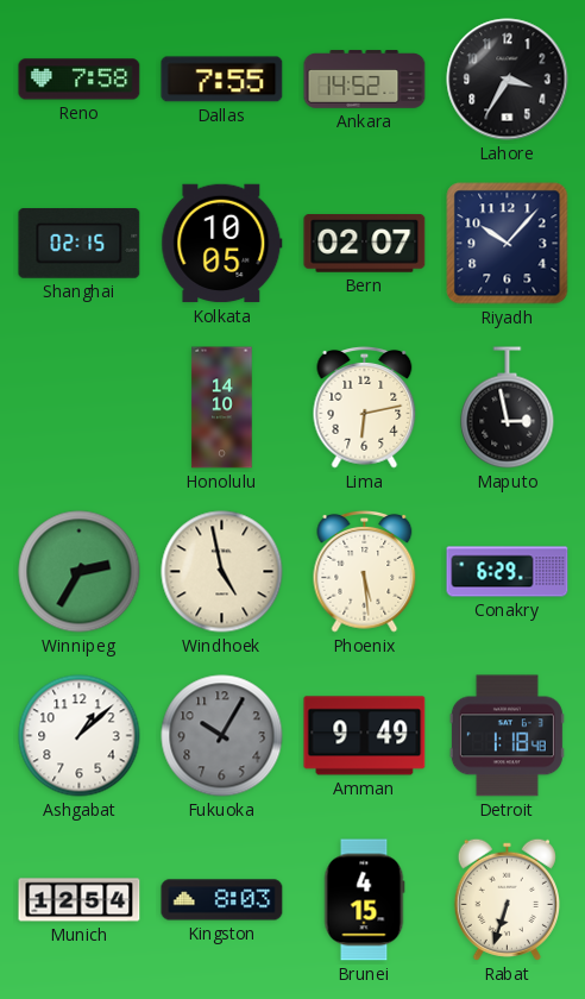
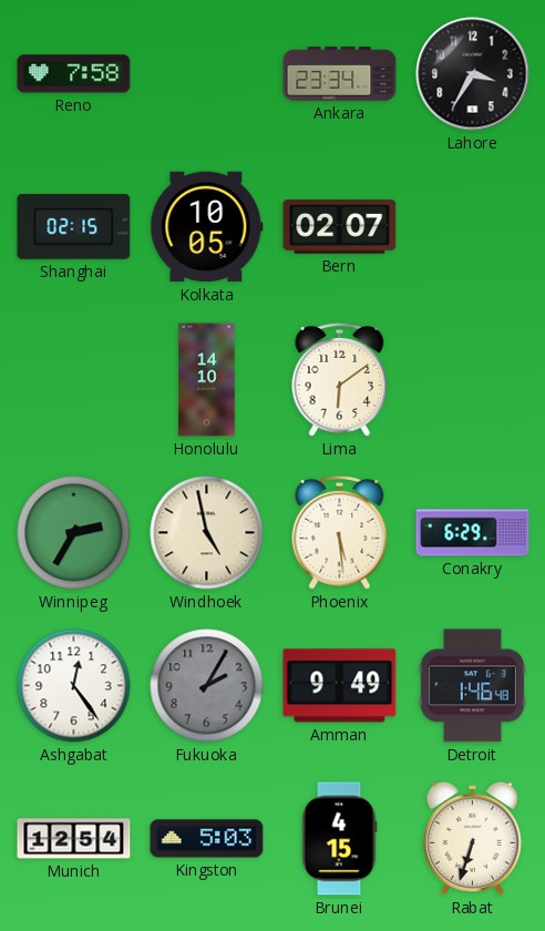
Dallas: 7:55 -> none
Ankara: 14:52 -> 23:34
Riyadh: 10:07 -> none
Lima: 6:13 -> 6:09
Maputo: 2:58 -> none
Ashgabat: 1:08 -> 12:24
Fukuoka: 10:05 -> 2:05
Detroit: 1:18 -> 1:46
Kingston: 8:03 -> 5:03
